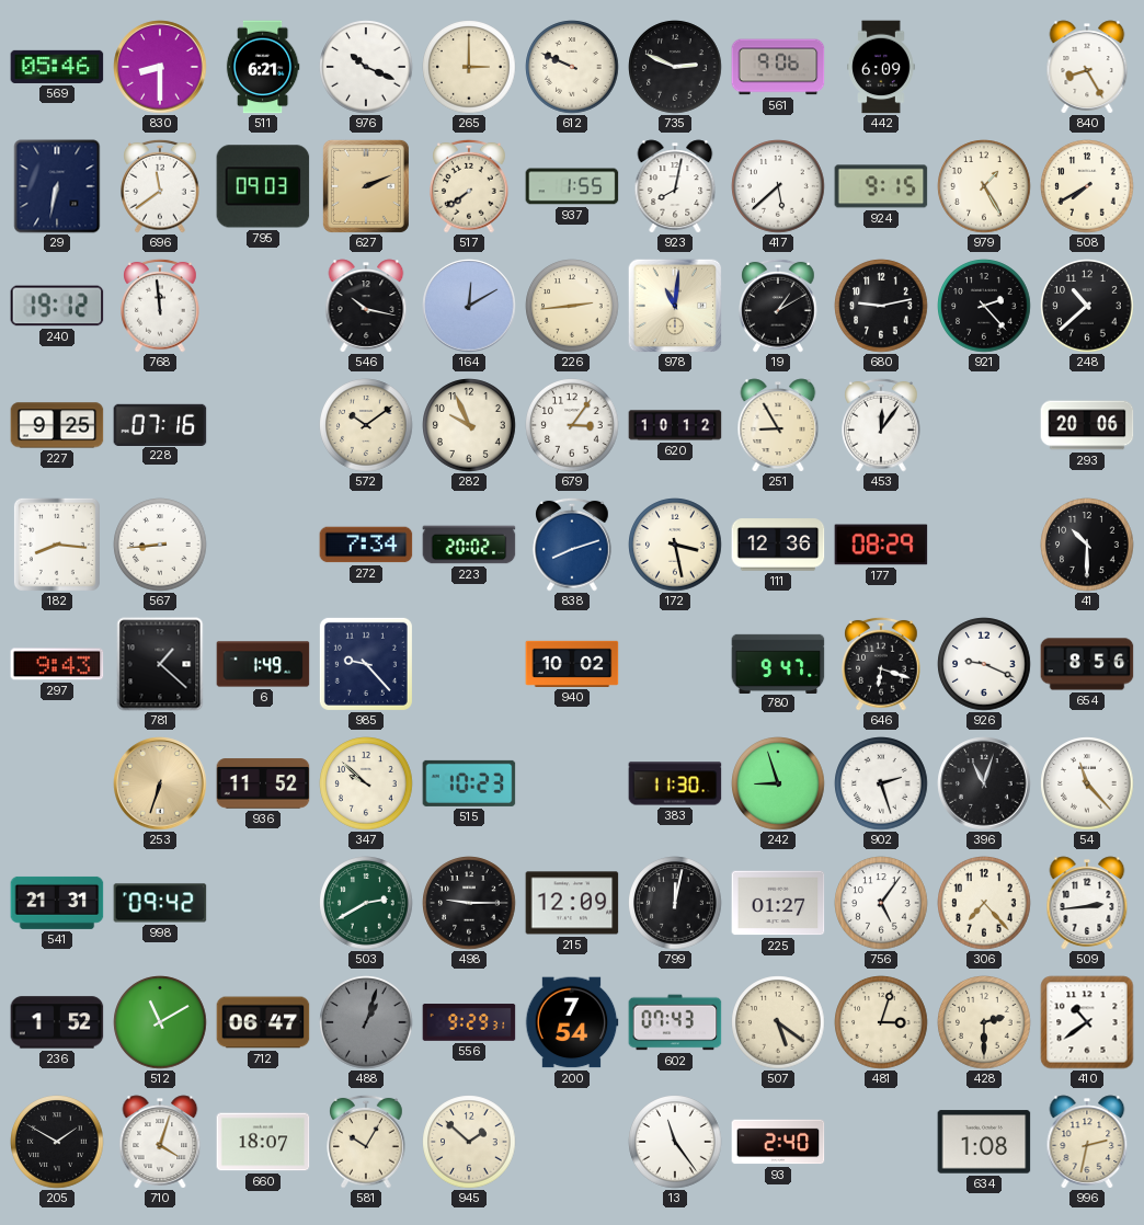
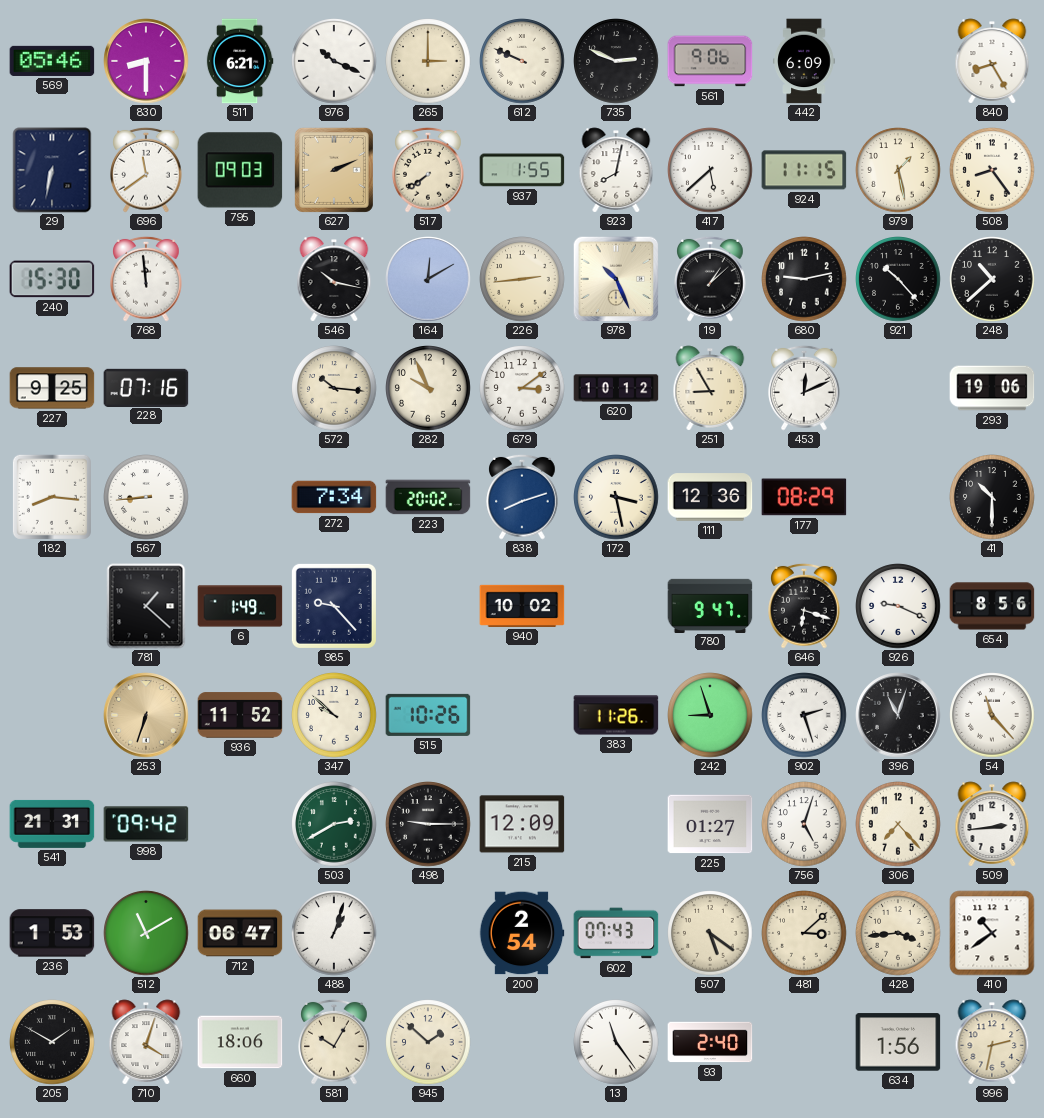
924: 9:15 -> 11:15
979: 1:25 -> 1:28
508: 7:40 -> 8:24
240: 19:12 -> 15:30
978: 11:01 -> 10:26
19: 1:10 -> 1:08
921: 2:23 -> 10:23
572: 10:09 -> 10:16
679: 3:06 -> 3:09
453: 12:06 -> 12:11
293: 20:06 -> 19:06
297: 9:43 -> none
515: 10:23 -> 10:26
383: 11:30 -> 11:26
799: 12:02 -> none
756: 5:06 -> 5:03
236: 1:52 -> 1:53
488 dial: grey -> white
556: 9:29 -> none
200: 7:54 -> 2:54
481: 3:03 -> 3:08
428: 2:30 -> 3:44
660: 18:07 -> 18:06
634: 1:08 -> 1:56
